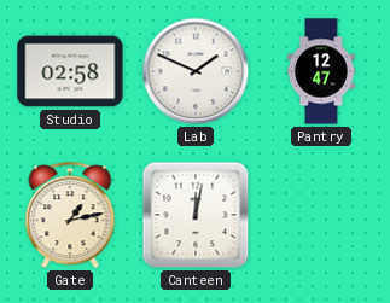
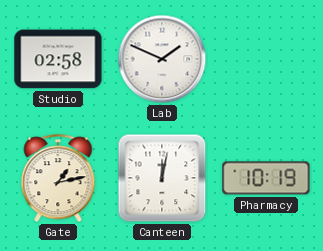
Pantry: 12:47 -> none
Pharmacy: none -> 10:19
